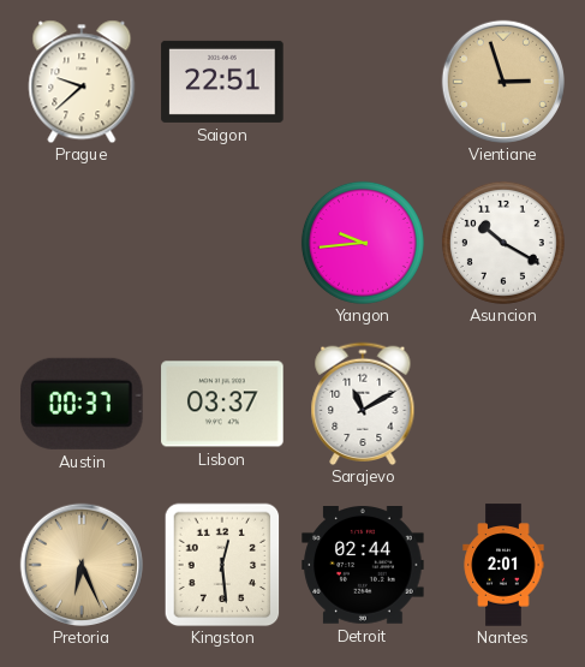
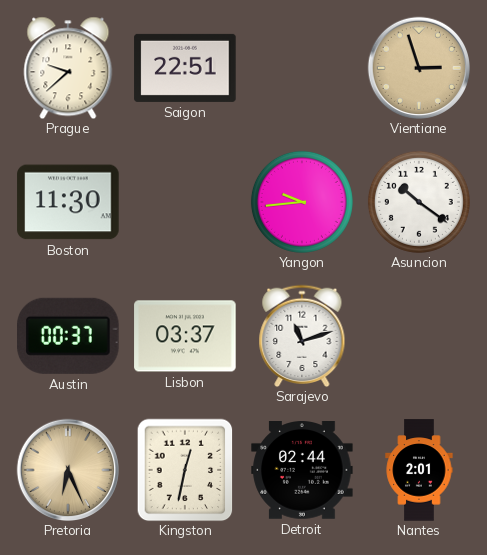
Boston: none -> 11:30
Asuncion: 10:20 -> 10:21
Sarajevo: 11:10 -> 11:12
Kingston: 12:29 -> 12:32
